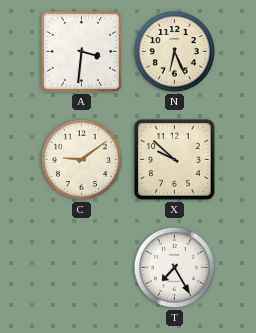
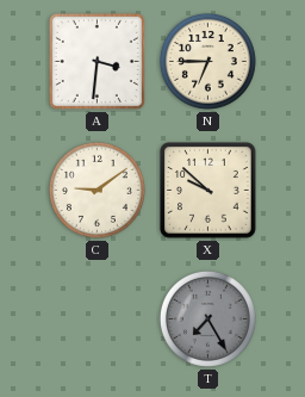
N: 6:26 -> 6:45
T dial: white -> grey
